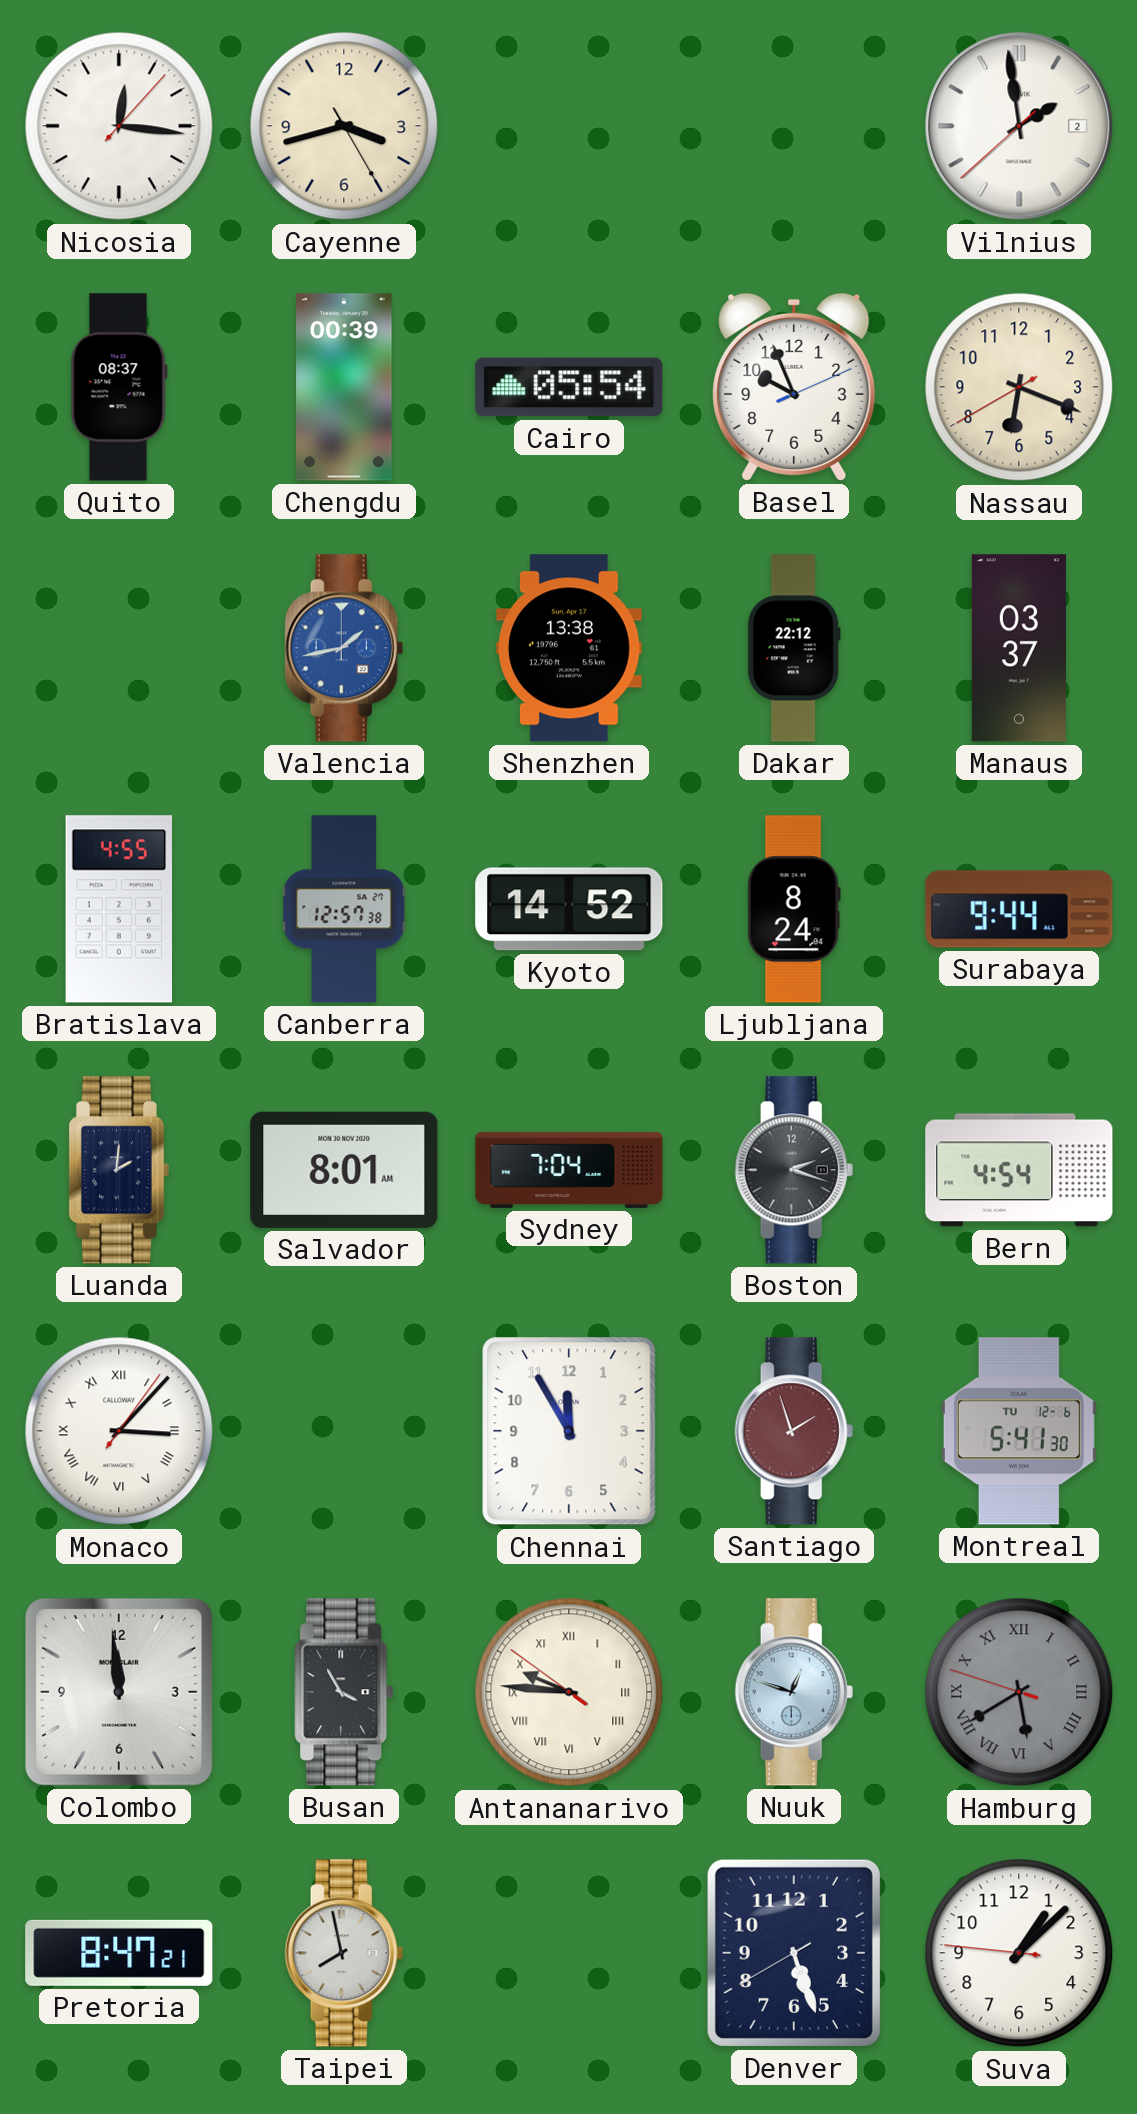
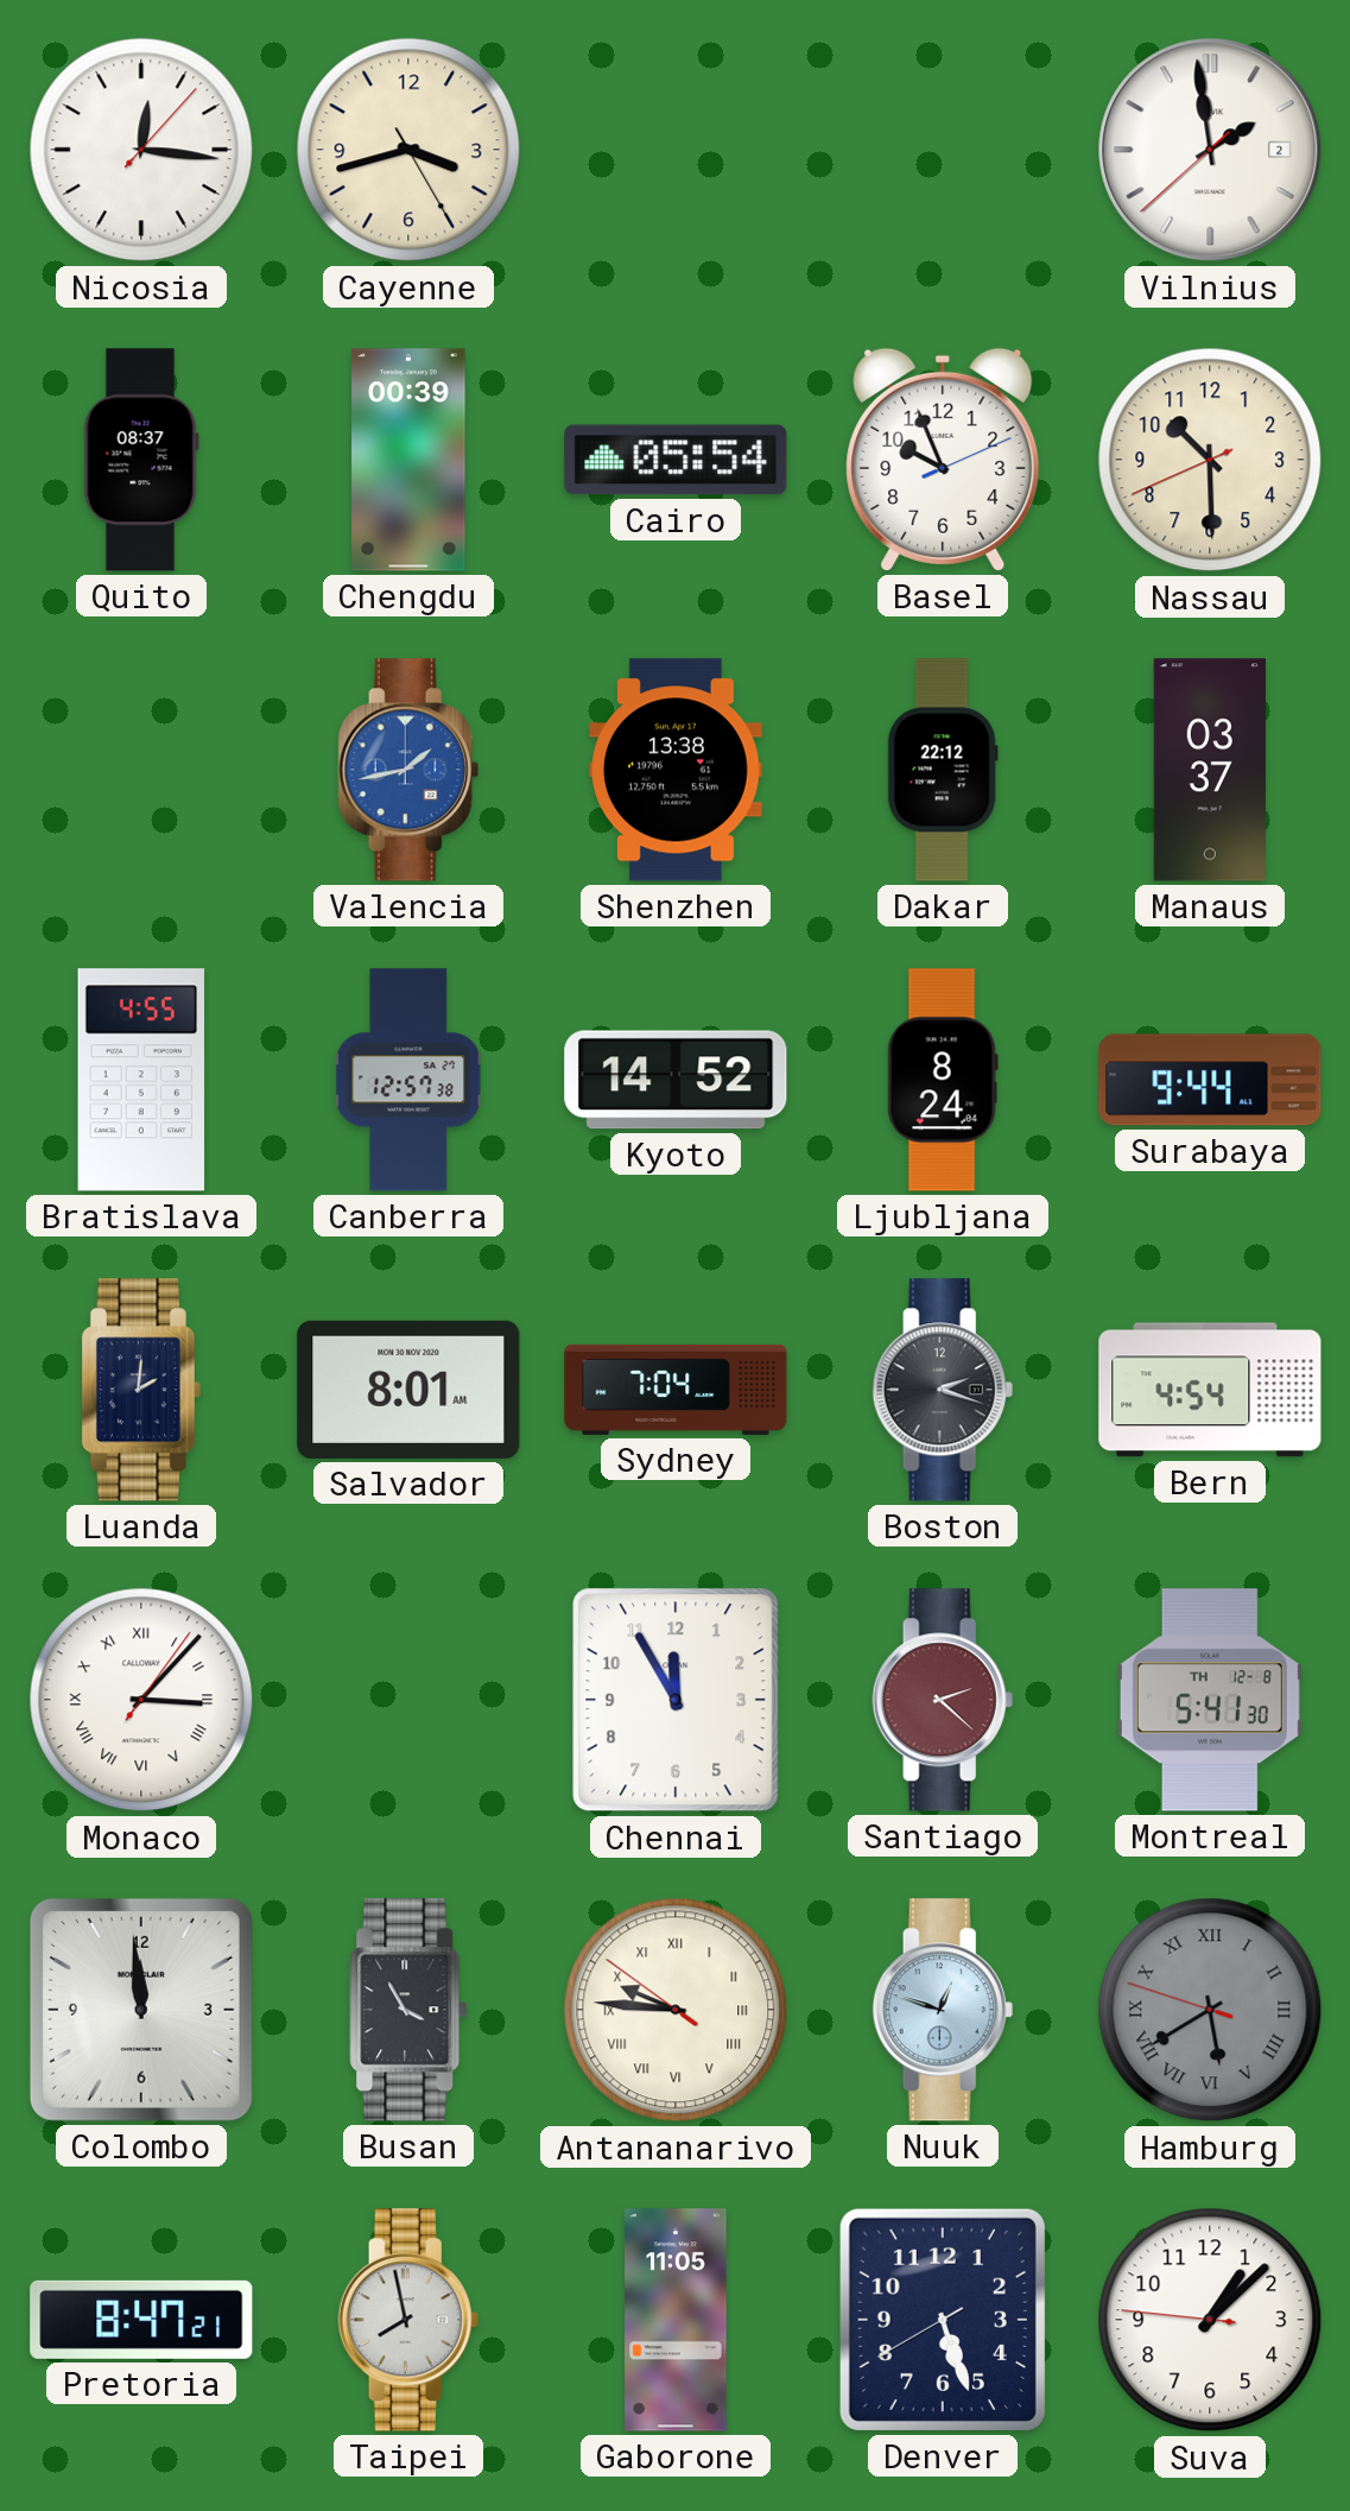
Nassau: 6:18 -> 10:29
Santiago: 1:57 -> 2:22
Montreal date: TU 12-6 -> TH 12-8
Gaborone: none -> 11:05
